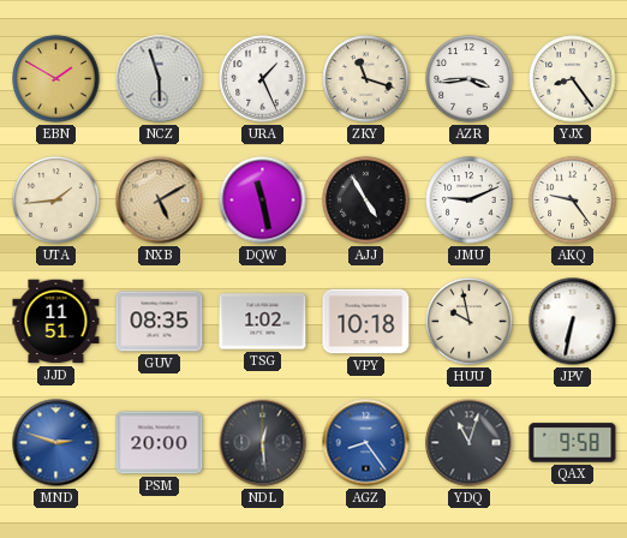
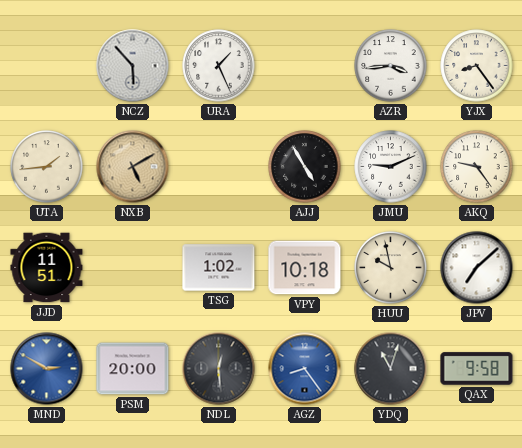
EBN: 1:50 -> none
NCZ: 5:57 -> 5:53
ZKY: 11:18 -> none
DQW: 11:28 -> none
GUV: 08:35 -> none
JPV: 6:32 -> 7:08
MND: 2:48 -> 2:50
